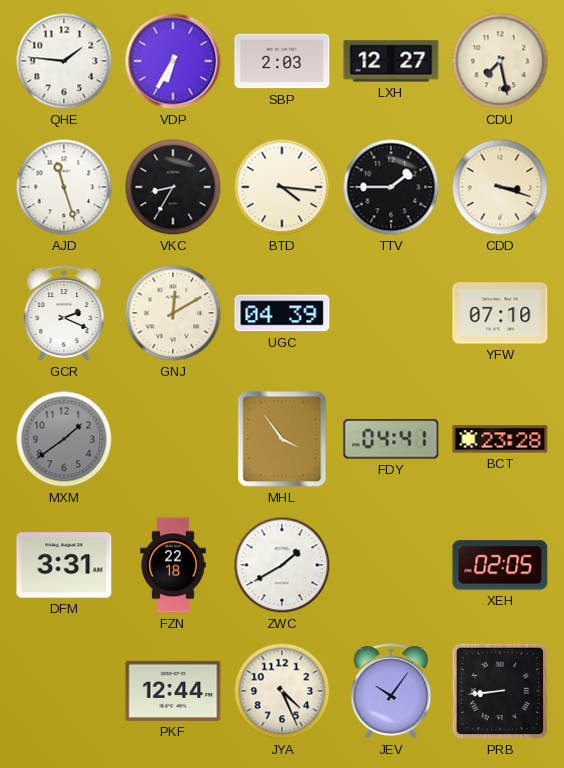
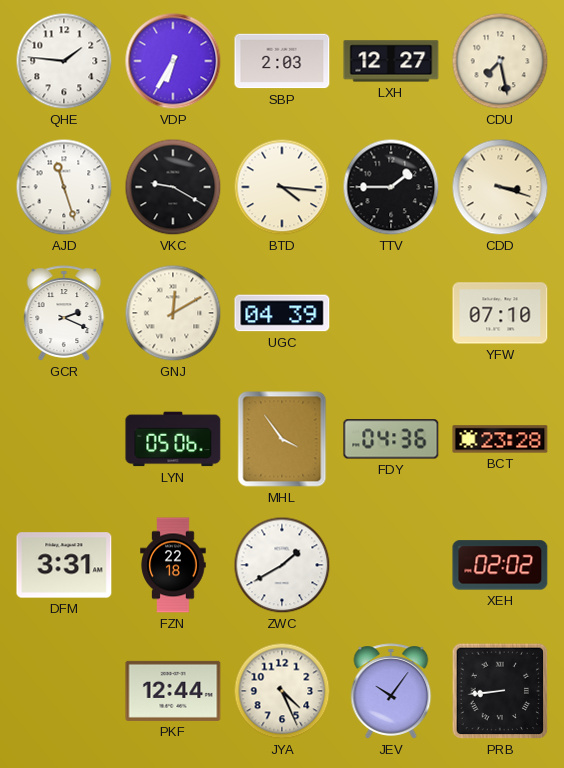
VKC: 8:35 -> 9:20
MXM: 1:39 -> none
LYN: none -> 05:06
FDY: 04:41 -> 04:36
XEH: 02:05 -> 02:02
